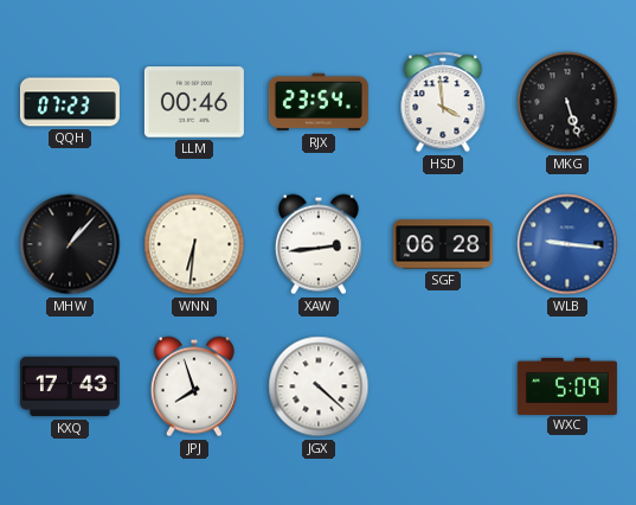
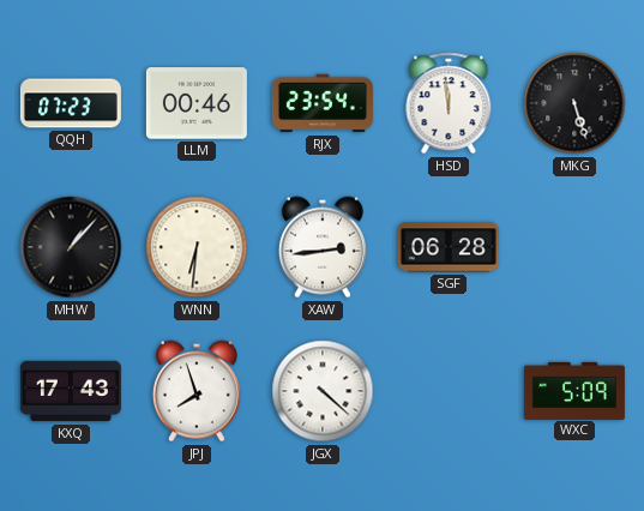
HSD: 3:59 -> 11:59
WLB: 9:16 -> none
